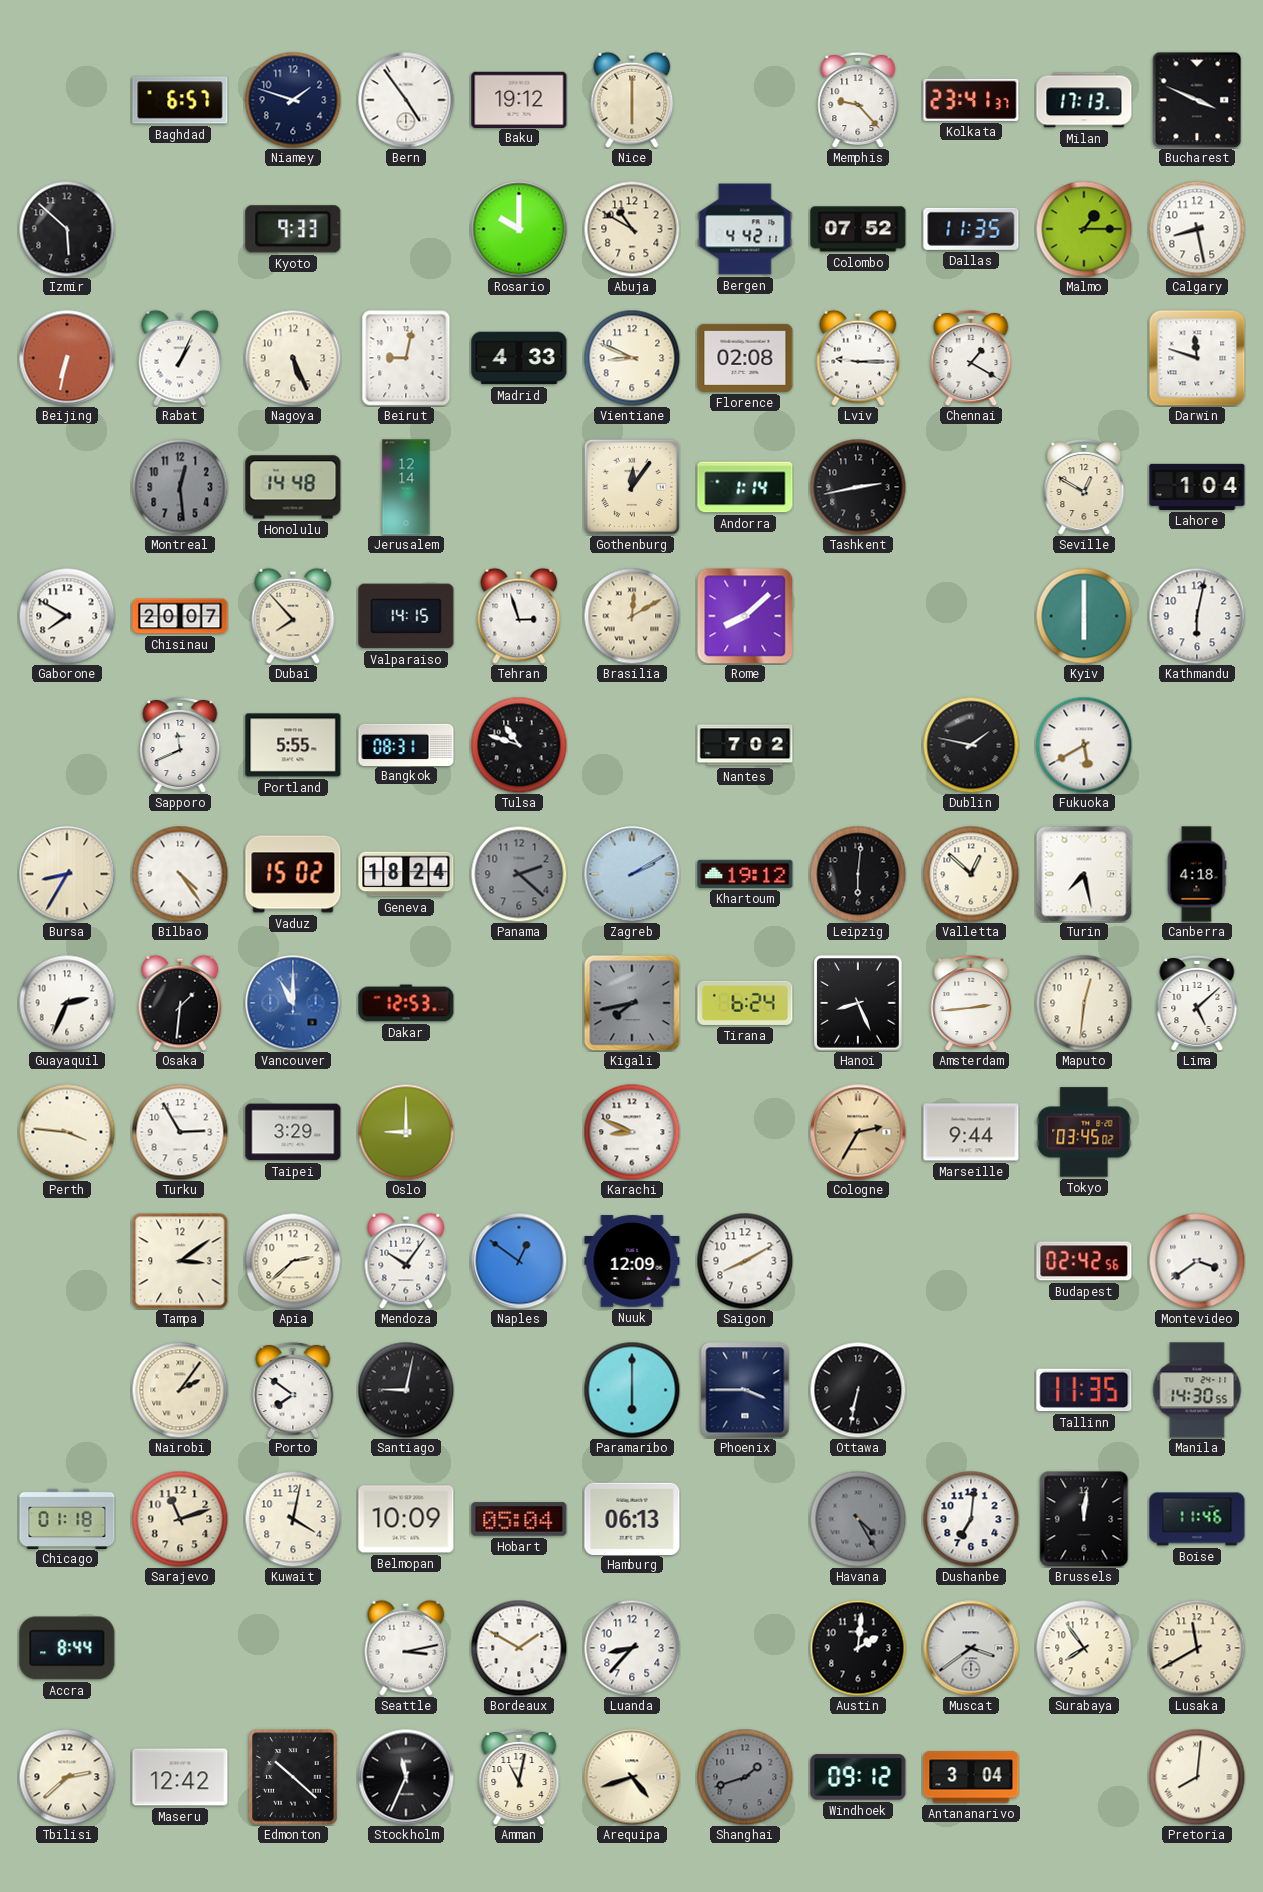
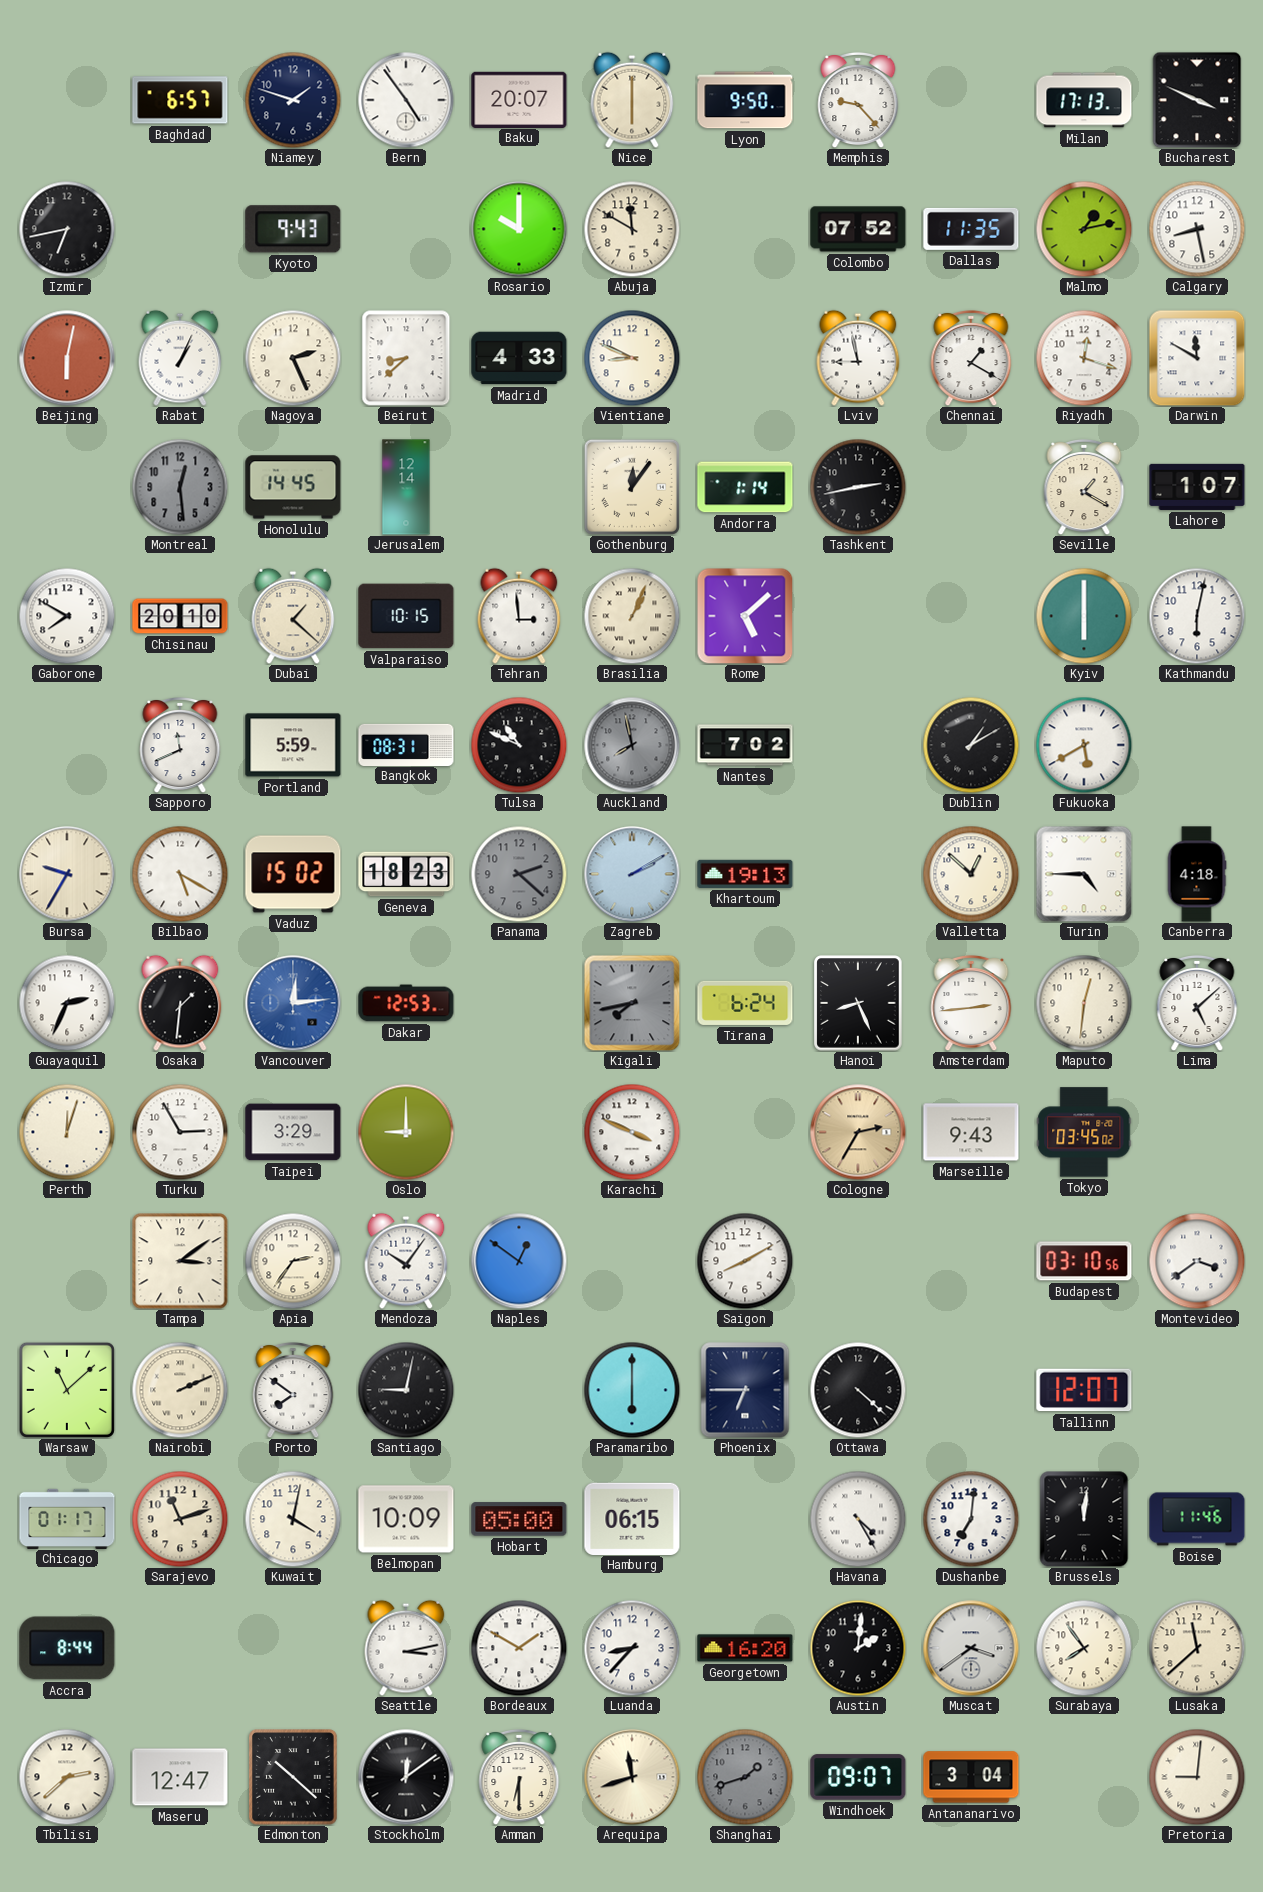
Baku: 19:12 -> 20:07
Lyon: none -> 9:50
Kolkata: 23:41 -> none
Izmir: 5:52 -> 6:43
Kyoto: 9:33 -> 9:43
Abuja: 10:50 -> 11:50
Bergen: 4:42 -> none
Malmo: 1:15 -> 1:13
Beijing: 6:32 -> 6:02
Nagoya: 5:26 -> 2:26
Beirut: 9:02 -> 8:38
Florence: 02:08 -> none
Lviv: 9:15 -> 8:58
Riyadh: none -> 12:18
Darwin: 11:48 -> 11:50
Honolulu: 14:48 -> 14:45
Seville: 12:50 -> 1:20
Lahore: 1:04 -> 1:07
Chisinau: 20:07 -> 20:10
Dubai: 7:53 -> 1:22
Valparaiso: 14:15 -> 10:15
Tehran: 2:57 -> 2:59
Brasilia: 12:10 -> 1:04
Rome: 8:08 -> 5:08
Portland: 5:55 -> 5:59
Tulsa: 10:48 -> 10:49
Auckland: none -> 7:58
Dublin: 1:47 -> 1:10
Bursa: 8:35 -> 9:35
Bilbao: 4:24 -> 5:20
Geneva: 18:24 -> 18:23
Khartoum: 19:12 -> 19:13
Leipzig: 6:01 -> none
Turin: 7:28 -> 4:45
Vancouver: 11:00 -> 12:14
Perth: 3:46 -> 12:03
Karachi: 8:49 -> 3:49
Marseille: 9:44 -> 9:43
Apia: 2:38 -> 2:36
Nuuk: 12:09 -> none
Budapest: 02:42 -> 03:10
Warsaw: none -> 11:08
Nairobi: 2:06 -> 2:11
Phoenix: 3:45 -> 6:45
Ottawa: 6:32 -> 4:22
Tallinn: 11:35 -> 12:07
Manila: 14:30 -> none
Chicago: 01:18 -> 01:17
Hobart: 05:04 -> 05:00
Hamburg: 06:13 -> 06:15
Havana dial: grey -> white
Georgetown: none -> 16:20
Lusaka: 11:40 -> 11:38
Maseru: 12:42 -> 12:47
Stockholm: 11:34 -> 12:09
Amman: 11:02 -> 6:30
Arequipa: 4:42 -> 11:42
Windhoek: 09:12 -> 09:07
Pretoria: 8:01 -> 9:01
